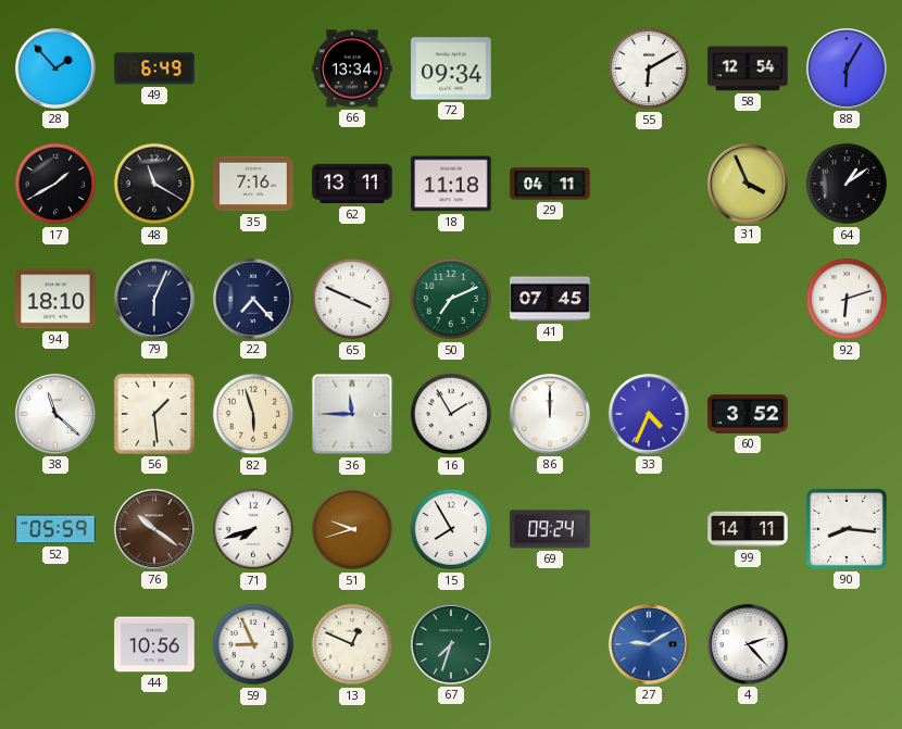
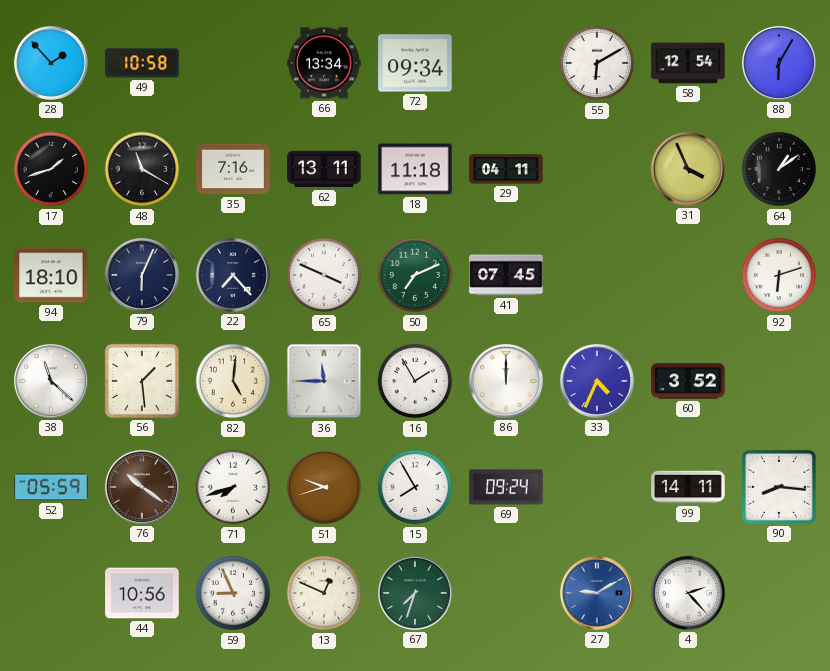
49: 6:49 -> 10:58
17: 1:40 -> 1:42
82: 5:57 -> 5:01
